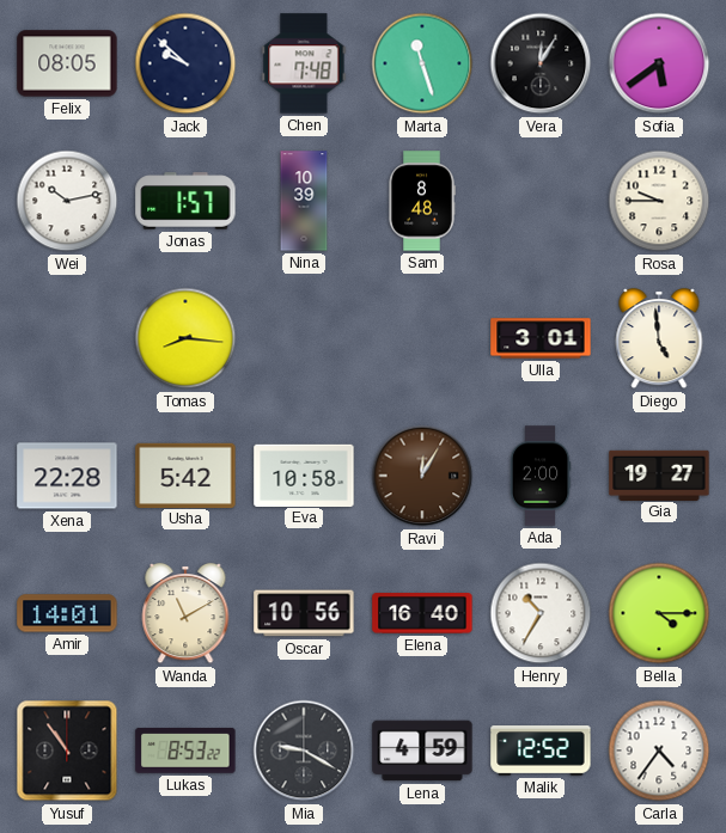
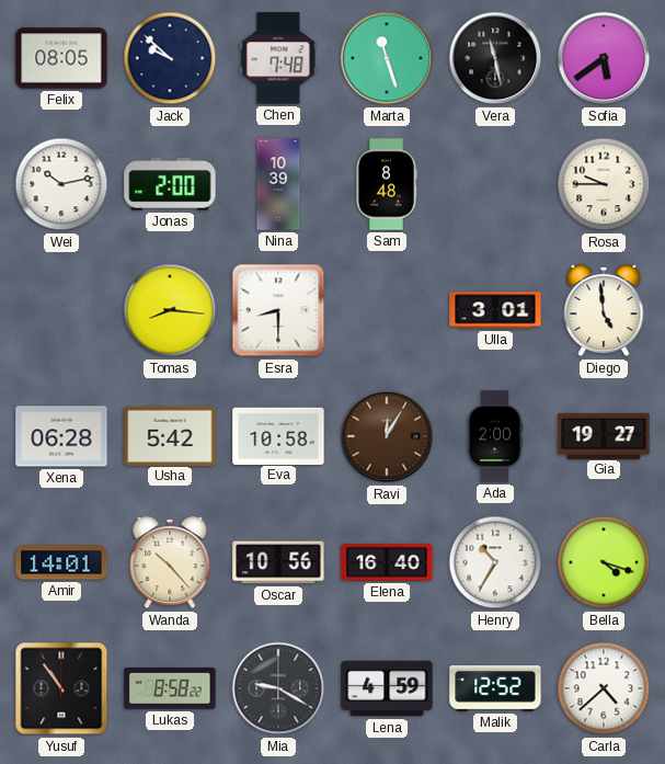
Vera: 12:05 -> 11:28
Jonas: 1:57 -> 2:00
Esra: none -> 8:30
Xena: 22:28 -> 06:28
Wanda: 11:10 -> 10:23
Bella: 4:15 -> 4:18
Lukas: 8:53 -> 8:58
Carla: 4:36 -> 4:38
